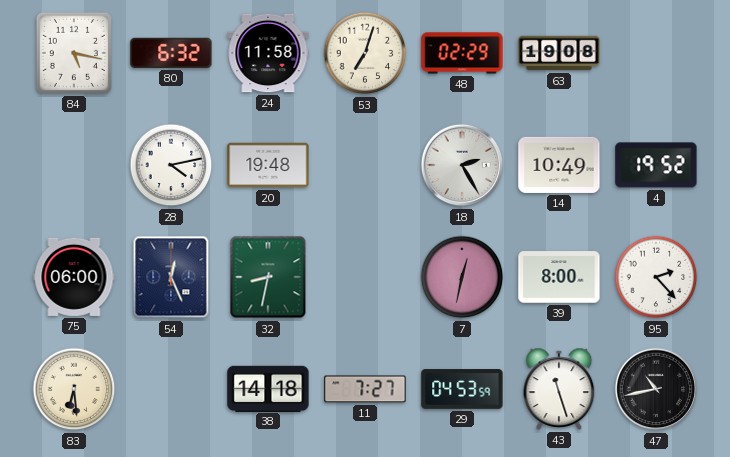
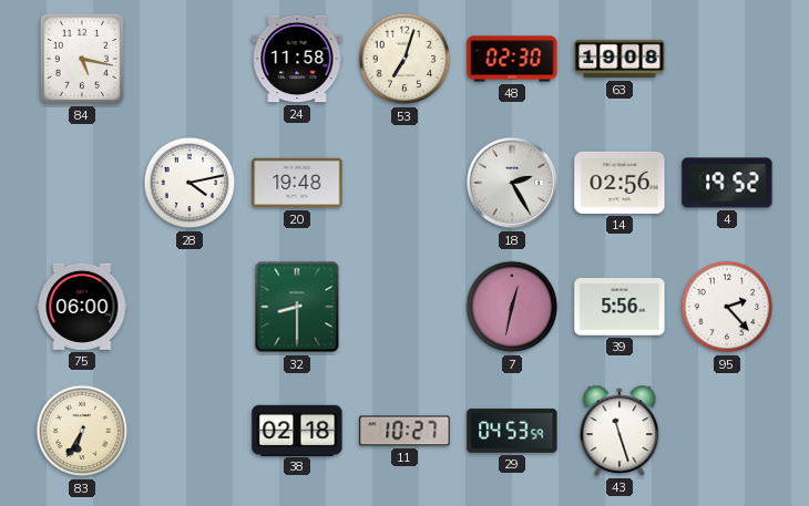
80: 6:32 -> none
48: 02:29 -> 02:30
14: 10:49 -> 02:56
54: 12:26 -> none
32: 8:32 -> 8:30
39: 8:00 -> 5:56
83: 6:29 -> 6:35
38: 14:18 -> 02:18
11: 7:27 -> 10:27
47: 10:43 -> none
